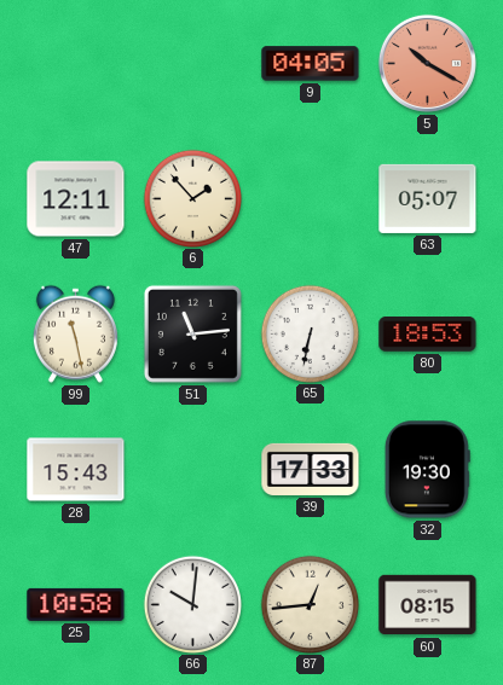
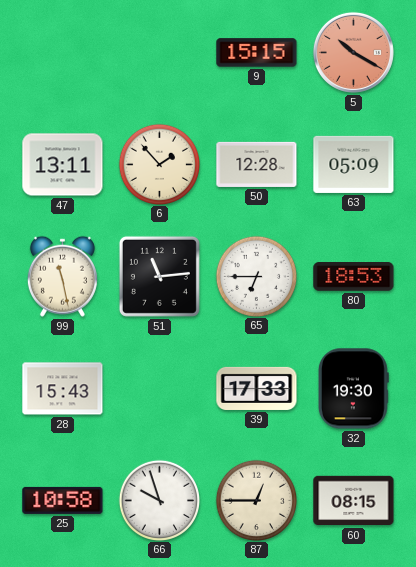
9: 04:05 -> 15:15
47: 12:11 -> 13:11
50: none -> 12:28
63: 05:07 -> 05:09
65: 6:32 -> 6:45
66: 10:01 -> 9:57
87: 12:44 -> 12:45
